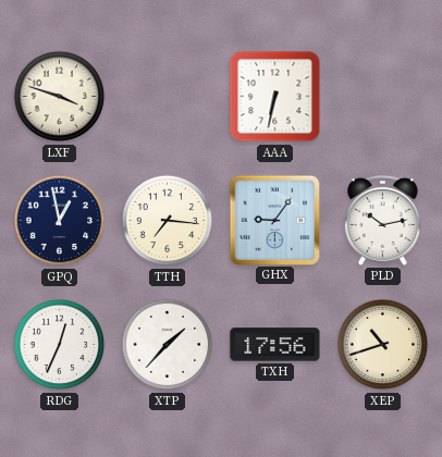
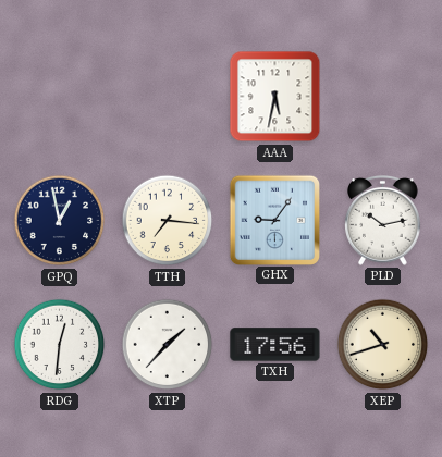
LXF: 3:48 -> none
AAA: 6:32 -> 5:32
RDG: 12:34 -> 12:31
